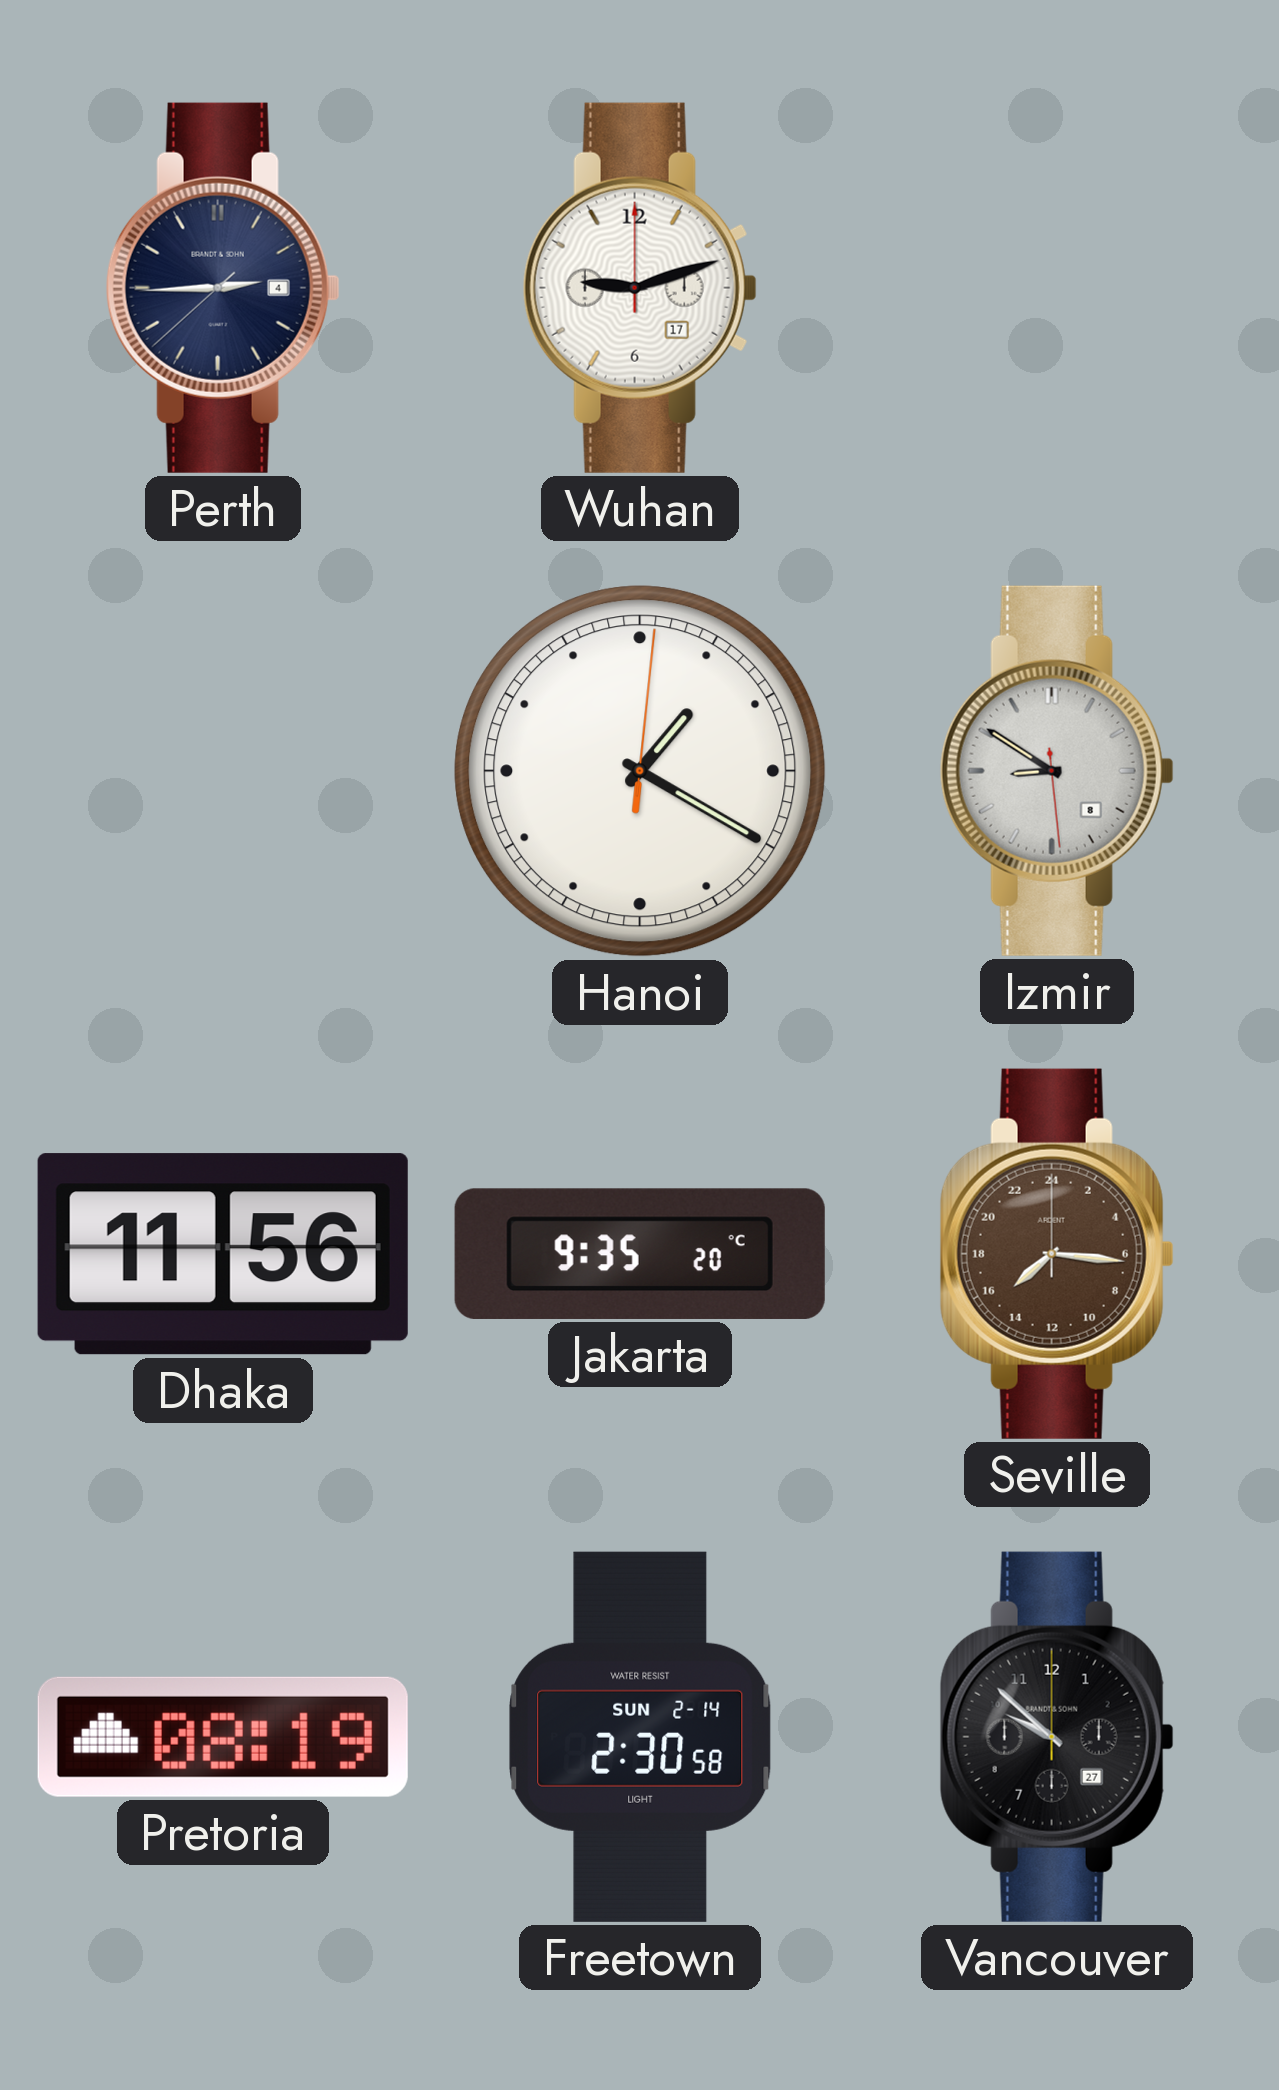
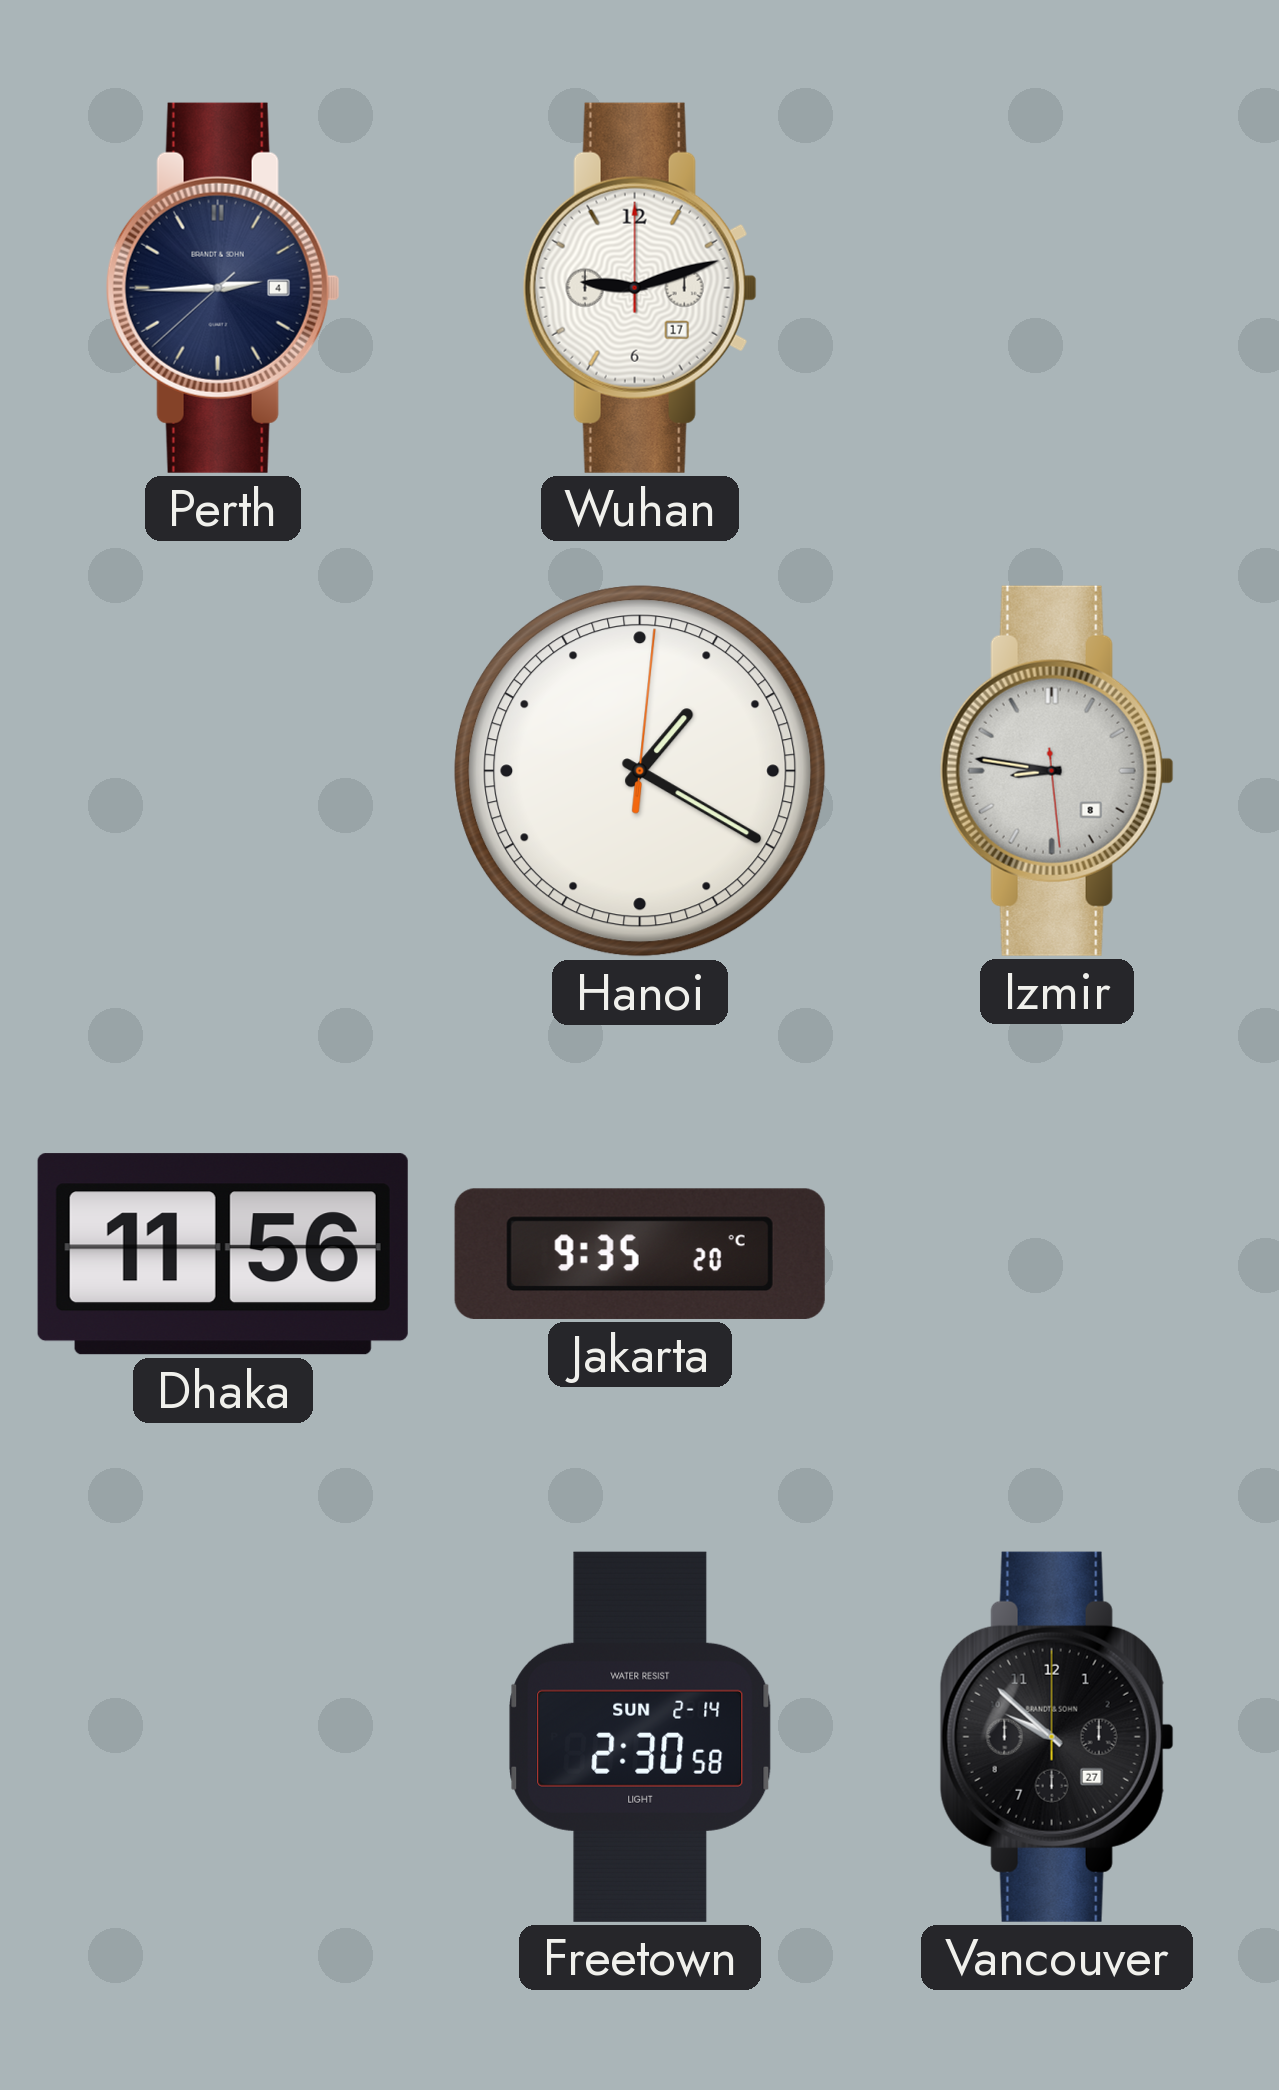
Izmir: 8:50 -> 8:46
Seville: 15:16 -> none
Pretoria: 08:19 -> none
